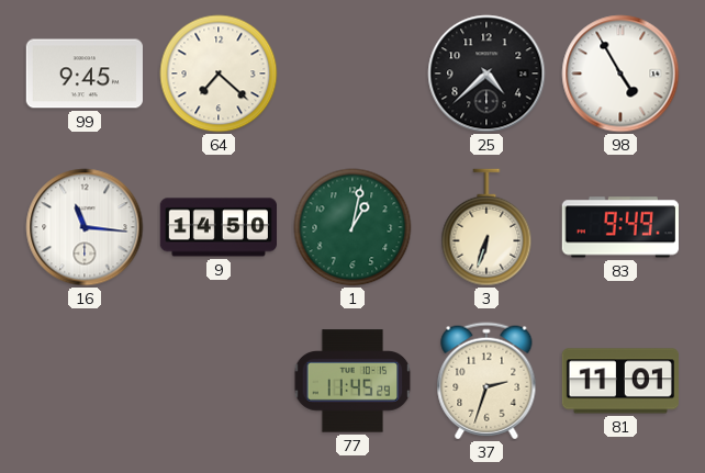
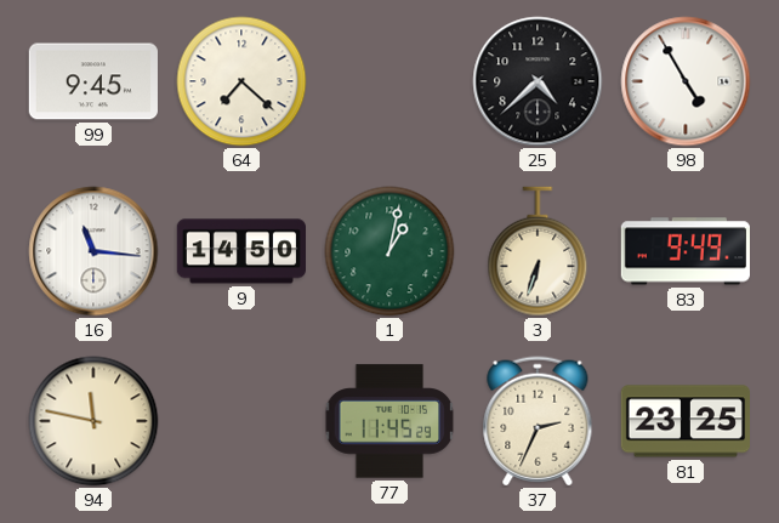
94: none -> 11:47
37: 2:33 -> 2:34
81: 11:01 -> 23:25
